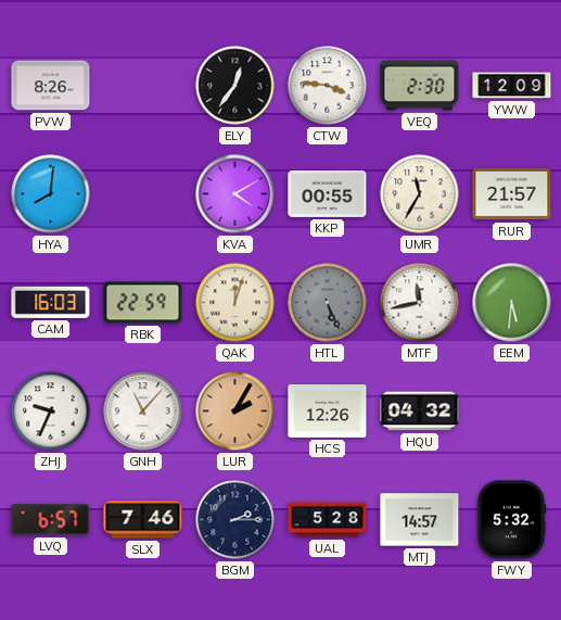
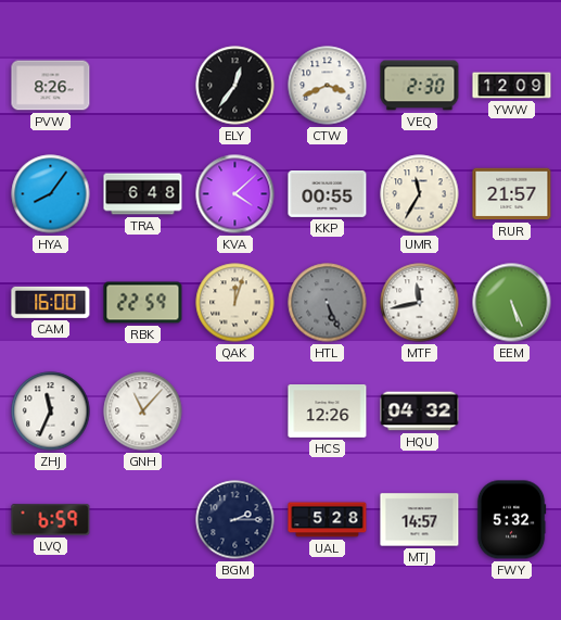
CTW: 3:46 -> 3:41
HYA: 8:01 -> 8:06
TRA: none -> 6:48
KVA: 4:10 -> 4:08
CAM: 16:03 -> 16:00
EEM: 5:31 -> 5:26
ZHJ: 9:34 -> 11:34
LUR: 2:05 -> none
LVQ: 6:57 -> 6:59
SLX: 7:46 -> none
